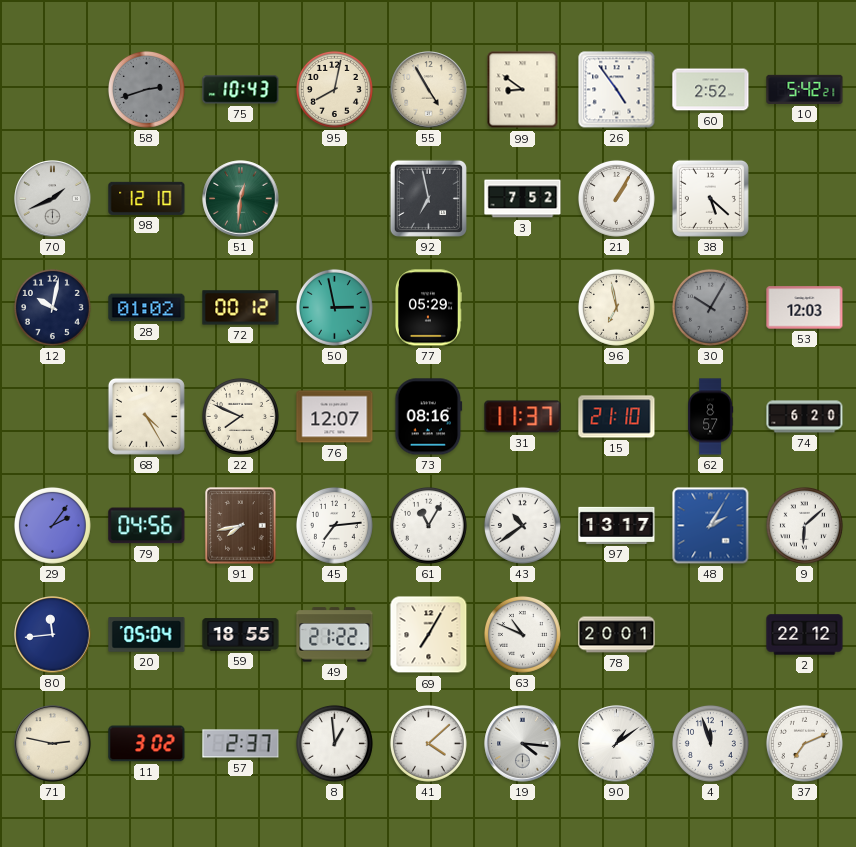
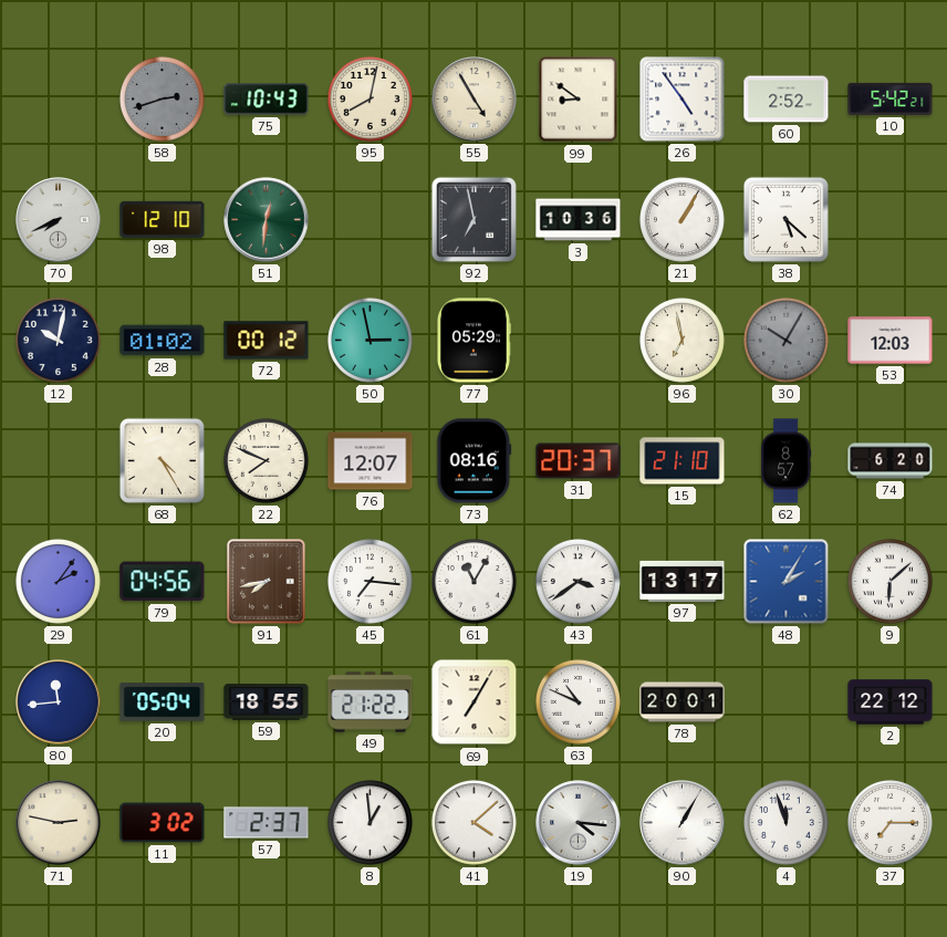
70: 1:41 -> 7:41
3: 7:52 -> 10:36
31: 11:37 -> 20:37
45: 7:14 -> 7:16
43: 10:39 -> 3:39
90: 1:09 -> 1:05
37: 7:11 -> 7:15
